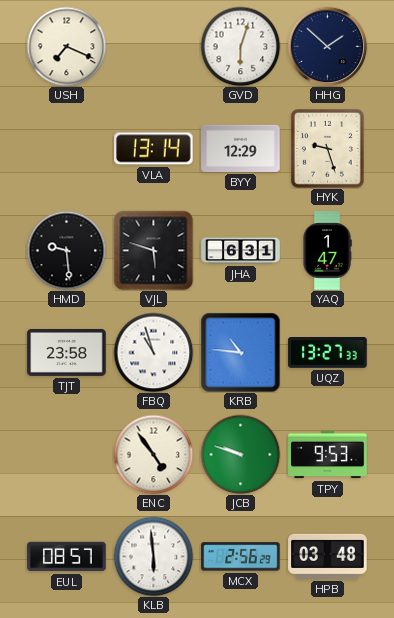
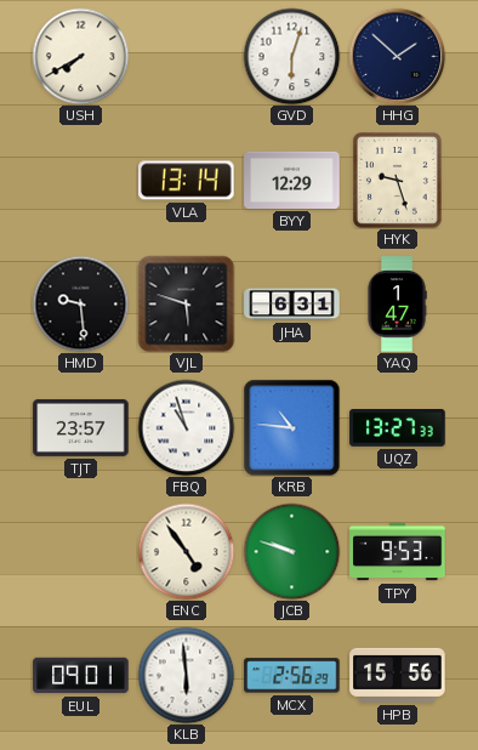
USH: 7:19 -> 7:40
TJT: 23:58 -> 23:57
EUL: 08:57 -> 09:01
HPB: 03:48 -> 15:56
